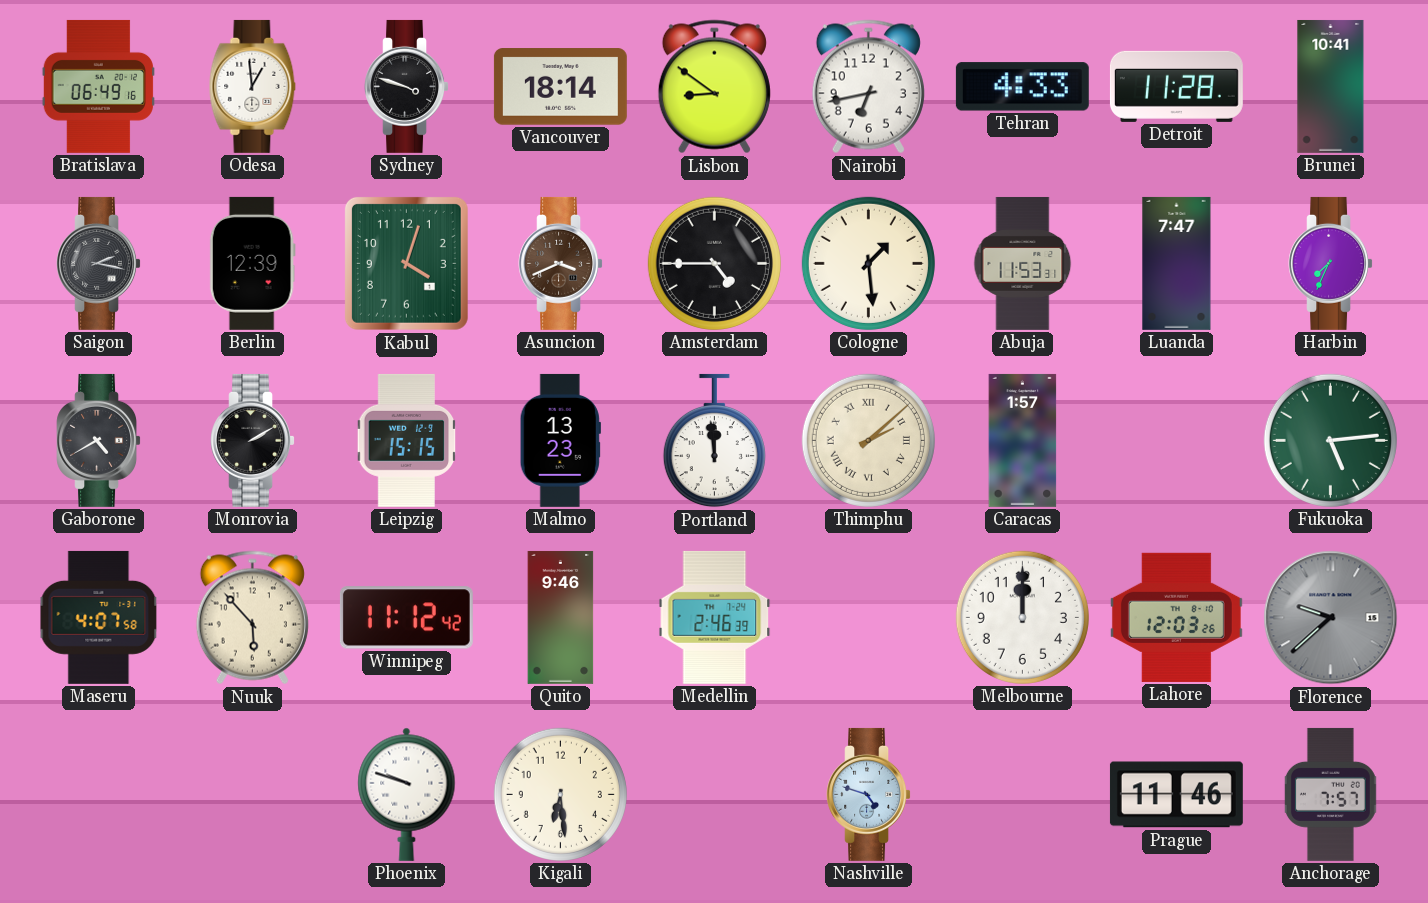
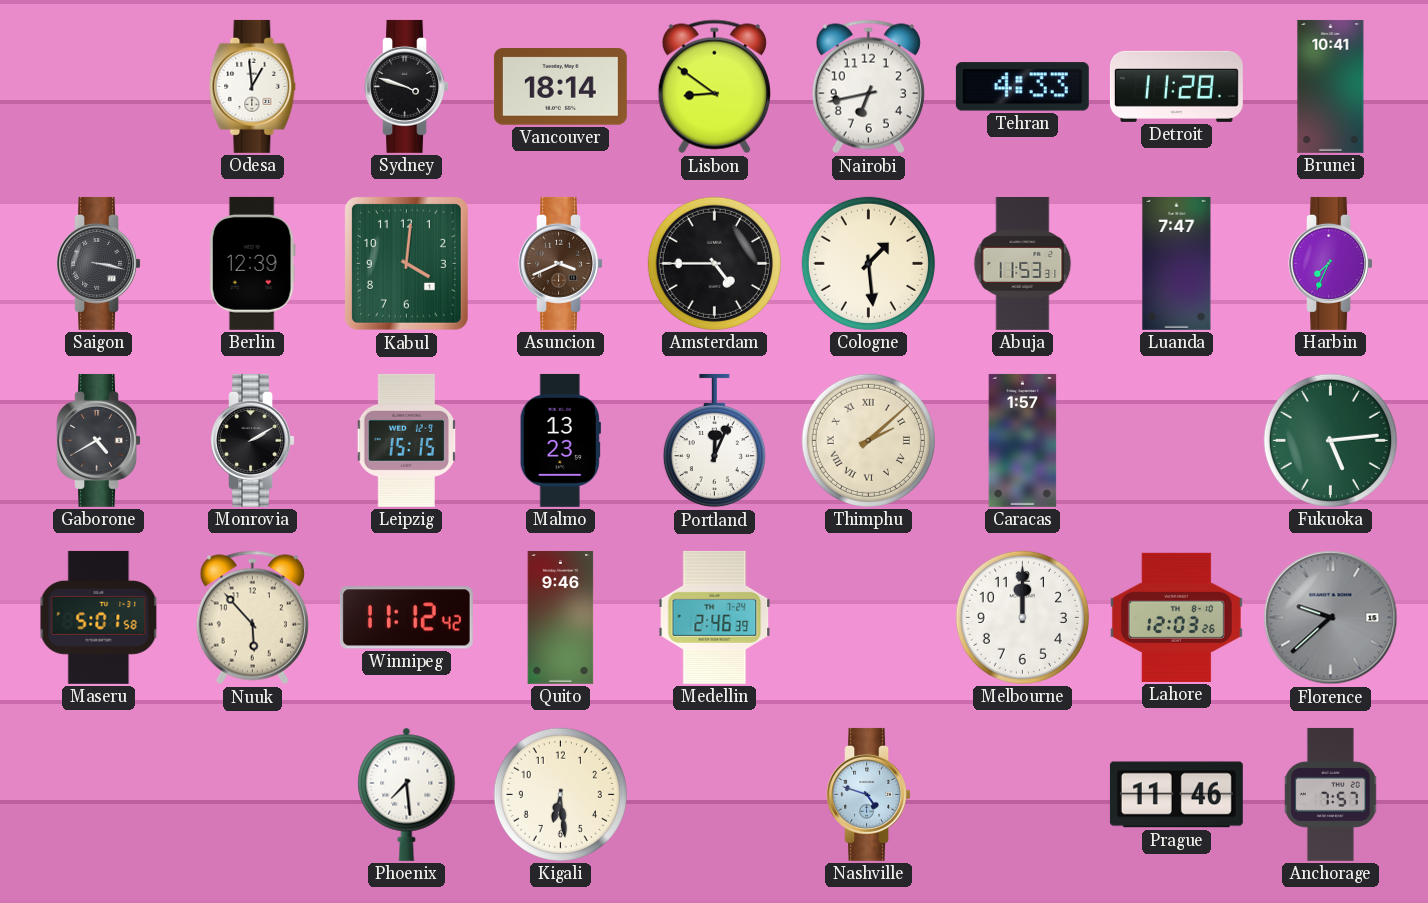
Bratislava: 06:49 -> none
Saigon: 2:17 -> 3:17
Kabul: 4:03 -> 4:01
Portland: 11:59 -> 12:04
Maseru: 4:07 -> 5:01
Phoenix: 9:48 -> 7:29
